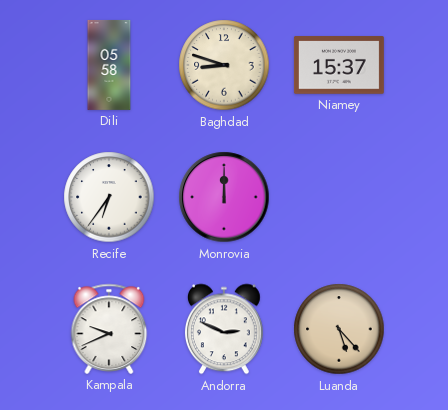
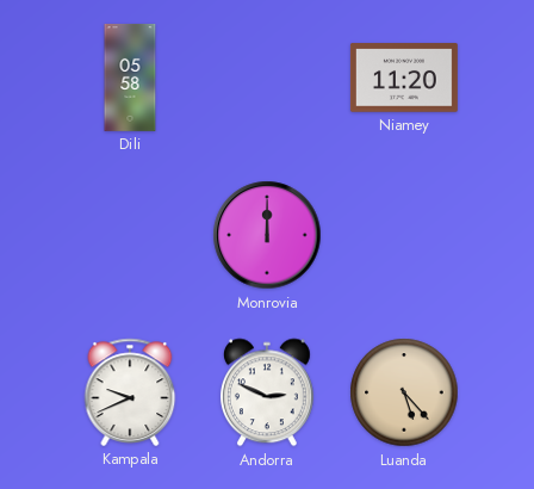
Baghdad: 8:48 -> none
Niamey: 15:37 -> 11:20
Recife: 6:36 -> none
